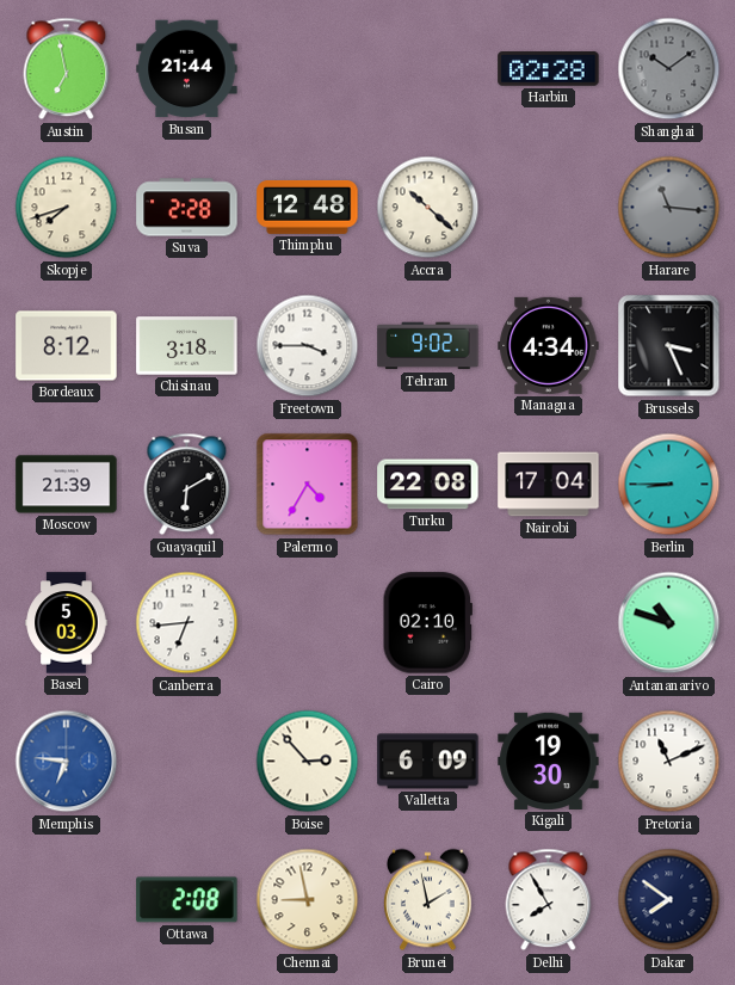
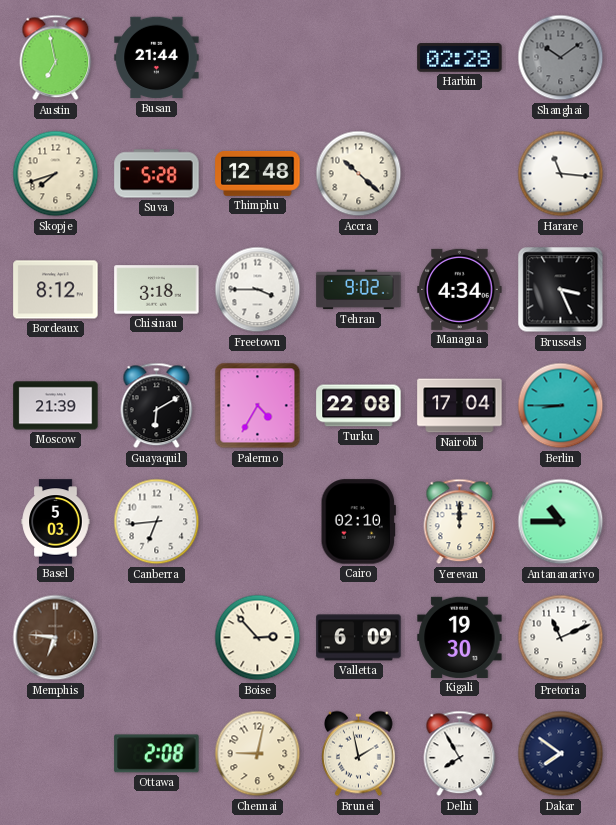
Suva: 2:28 -> 5:28
Harare dial: grey -> white
Yerevan: none -> 12:00
Antananarivo: 10:48 -> 10:45
Memphis dial: blue -> brown
Chennai: 8:58 -> 9:02
